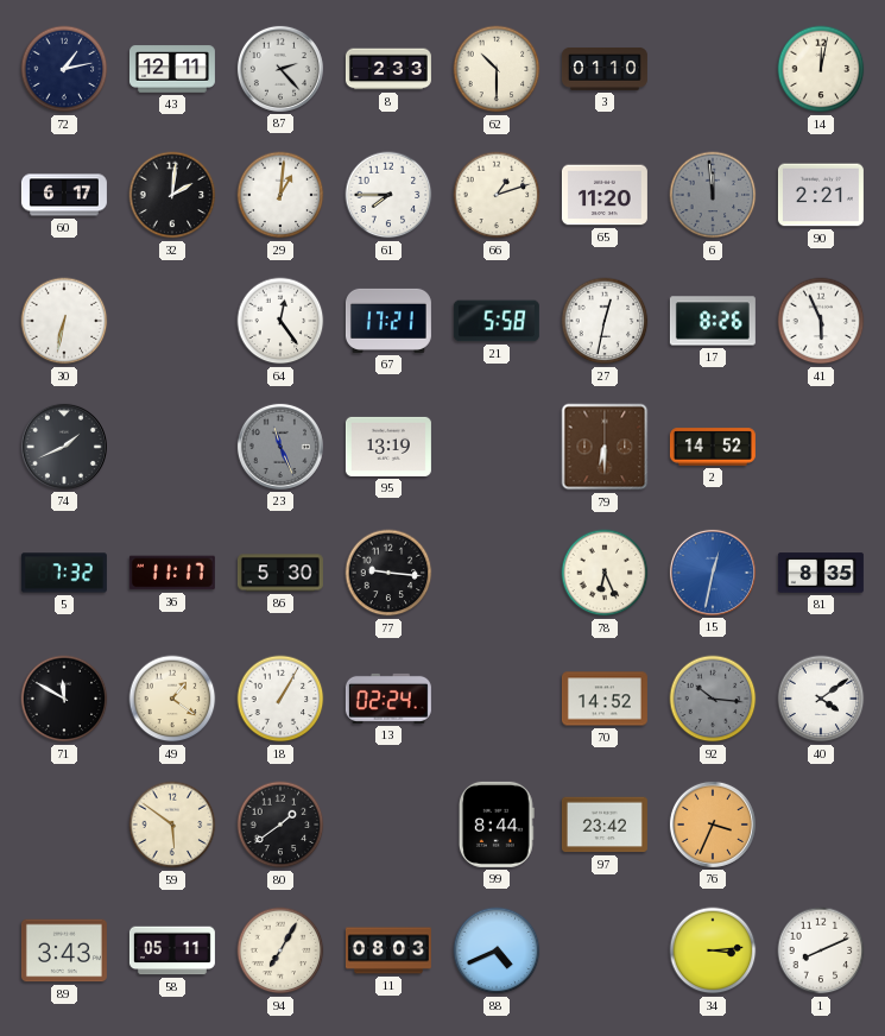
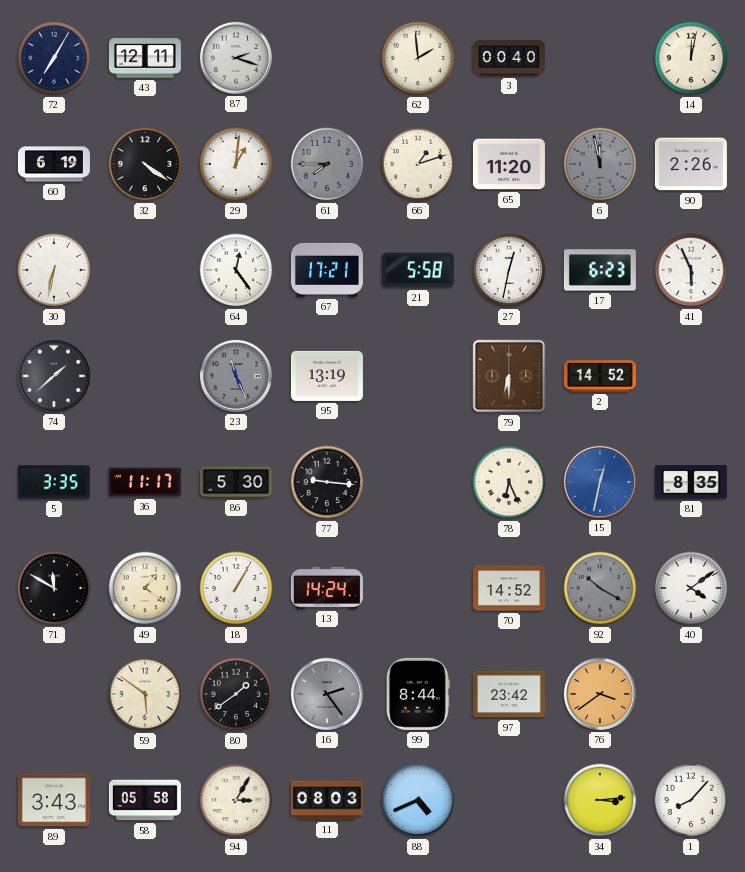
72: 1:13 -> 7:05
87: 2:23 -> 2:18
8: 2:33 -> none
62: 10:30 -> 1:59
3: 01:10 -> 00:40
60: 6:17 -> 6:19
32: 2:01 -> 4:21
61 dial: white -> grey
6: 11:59 -> 11:58
90: 2:21 -> 2:26
17: 8:26 -> 6:23
74: 1:41 -> 1:38
5: 7:32 -> 3:35
13: 02:24 -> 14:24
92: 10:16 -> 10:20
16: none -> 2:24
76: 3:34 -> 3:39
58: 05:11 -> 05:58
94: 7:05 -> 3:05
1: 8:11 -> 8:07
